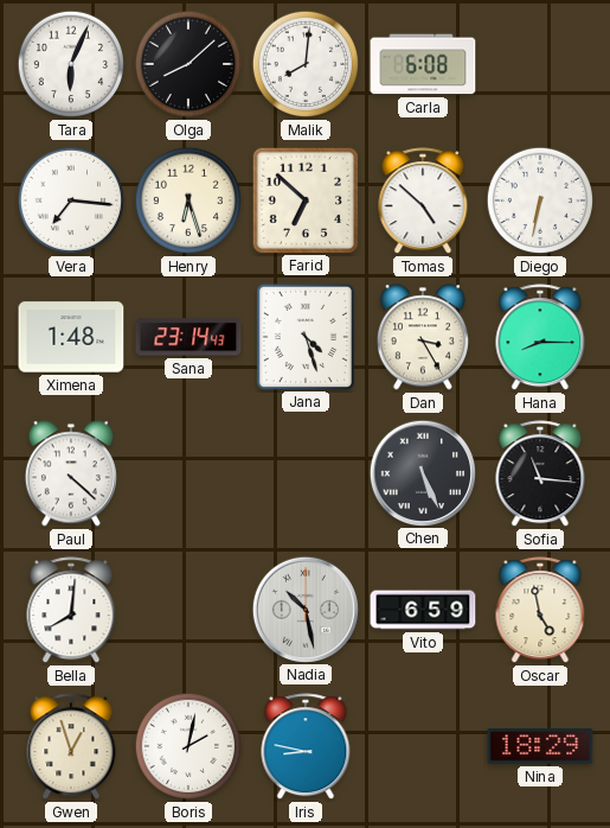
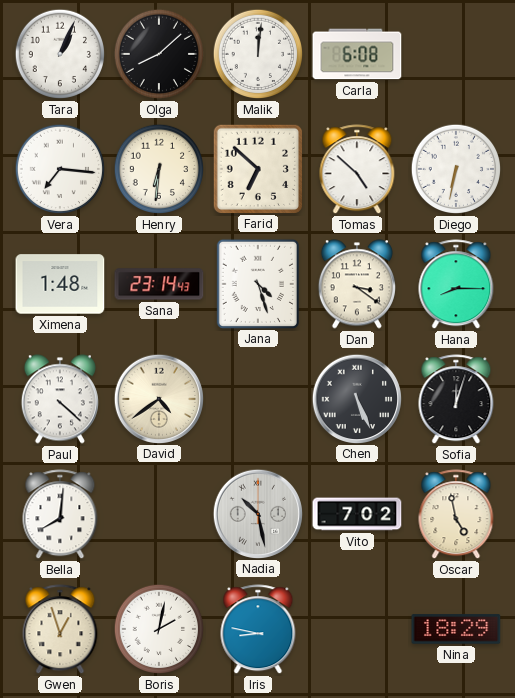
Tara: 6:04 -> 1:04
Malik: 8:01 -> 12:01
Henry: 6:27 -> 6:31
Dan: 3:25 -> 3:21
David: none -> 4:39
Sofia: 11:16 -> 12:03
Vito: 6:59 -> 7:02
